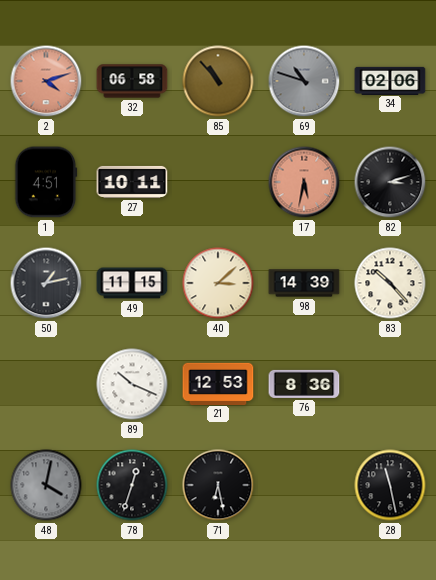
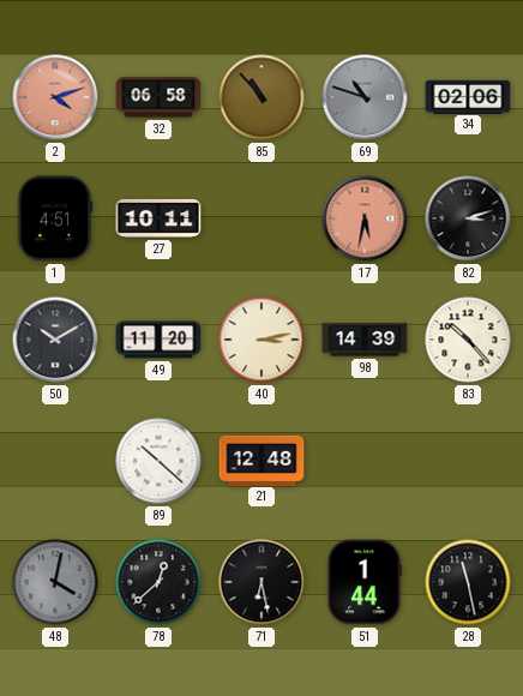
50: 1:13 -> 10:10
49: 11:15 -> 11:20
40: 3:08 -> 3:13
89: 10:19 -> 10:22
21: 12:53 -> 12:48
76: 8:36 -> none
78: 12:33 -> 12:38
51: none -> 1:44
